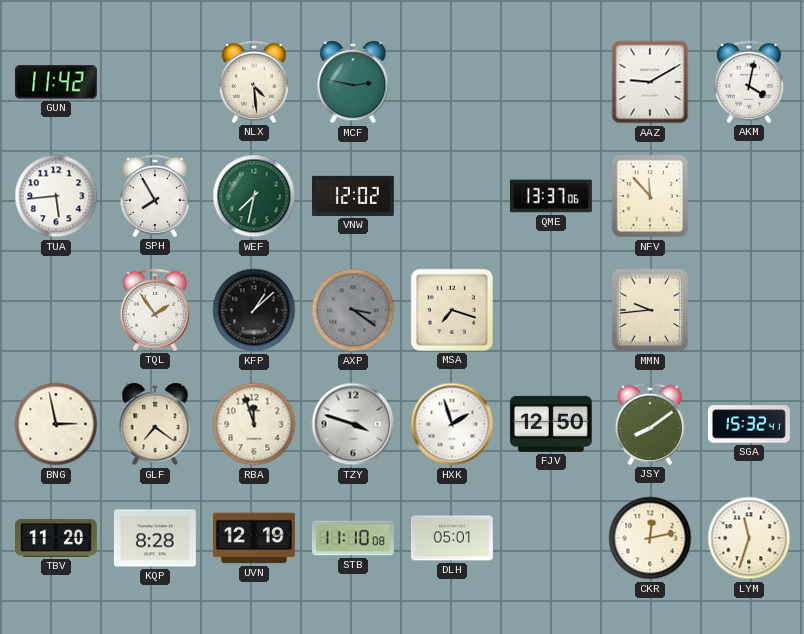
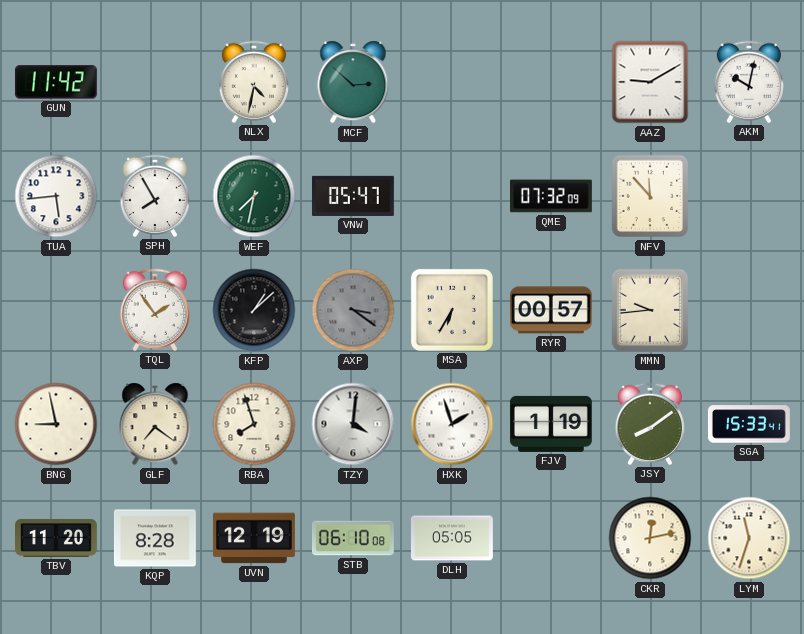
NLX: 4:29 -> 4:32
MCF: 2:47 -> 2:52
AKM: 4:02 -> 10:02
VNW: 12:02 -> 05:47
QME: 13:37 -> 07:32
MSA: 7:18 -> 6:35
RYR: none -> 00:57
BNG: 2:58 -> 8:58
RBA: 11:57 -> 7:57
TZY: 3:48 -> 4:01
FJV: 12:50 -> 1:19
SGA: 15:32 -> 15:33
STB: 11:10 -> 06:10
DLH: 05:01 -> 05:05
